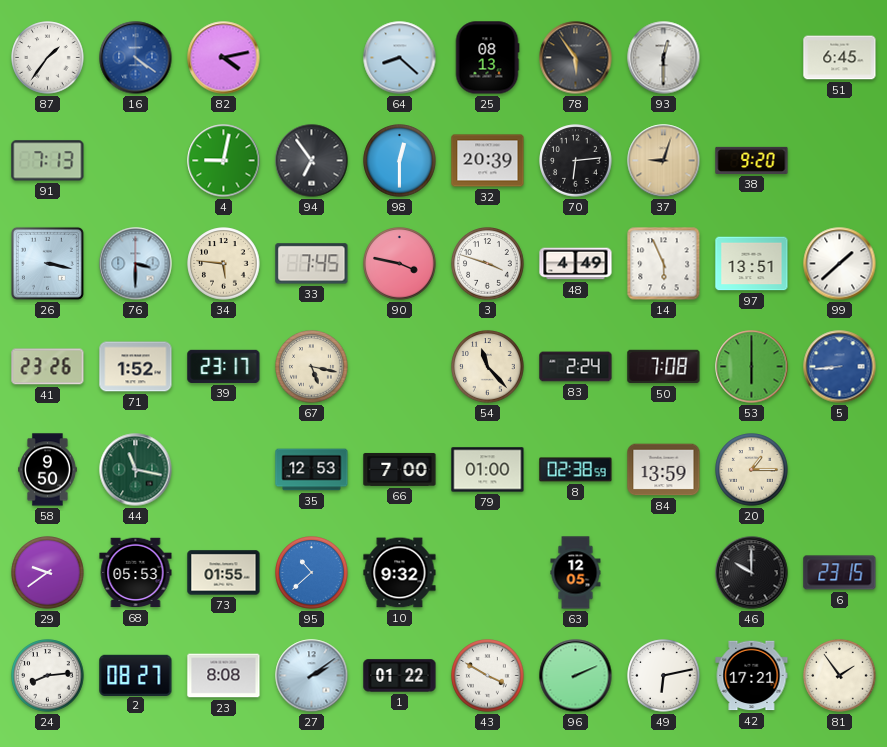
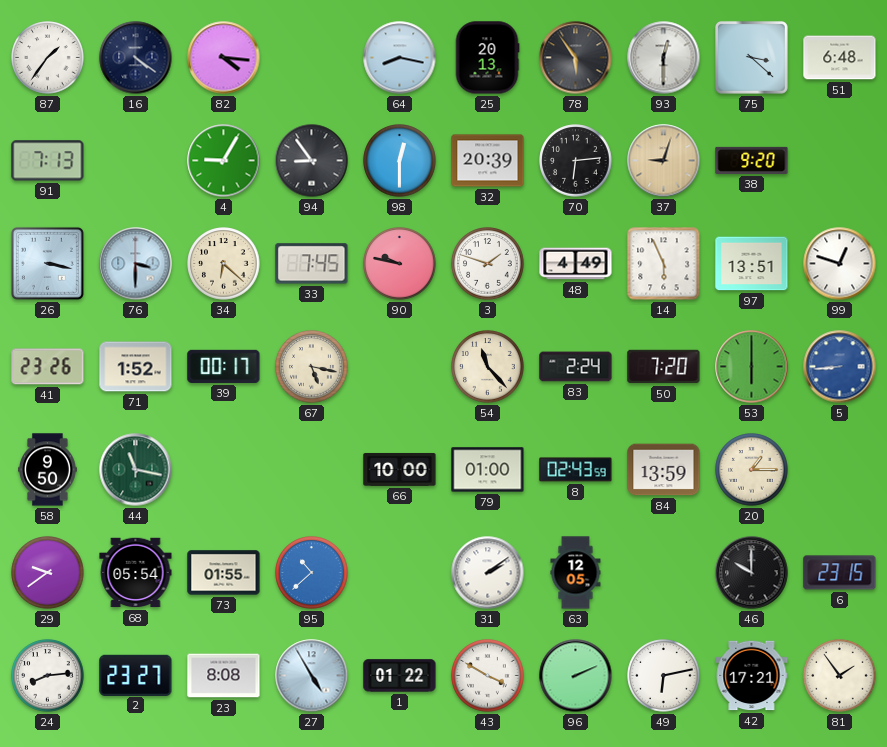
16 dial: blue -> navy
82: 4:13 -> 4:16
64: 8:22 -> 8:17
25: 08:13 -> 20:13
75: none -> 3:22
51: 6:45 -> 6:48
4: 9:02 -> 9:05
94: 6:54 -> 8:54
34: 5:46 -> 6:22
90: 3:47 -> 9:47
3: 3:48 -> 1:48
99: 1:38 -> 12:48
39: 23:17 -> 00:17
50: 7:08 -> 7:20
35: 12:53 -> none
66: 7:00 -> 10:00
8: 02:38 -> 02:43
68: 05:53 -> 05:54
10: 9:32 -> none
31: none -> 2:09
2: 08:27 -> 23:27
27: 2:09 -> 4:55
